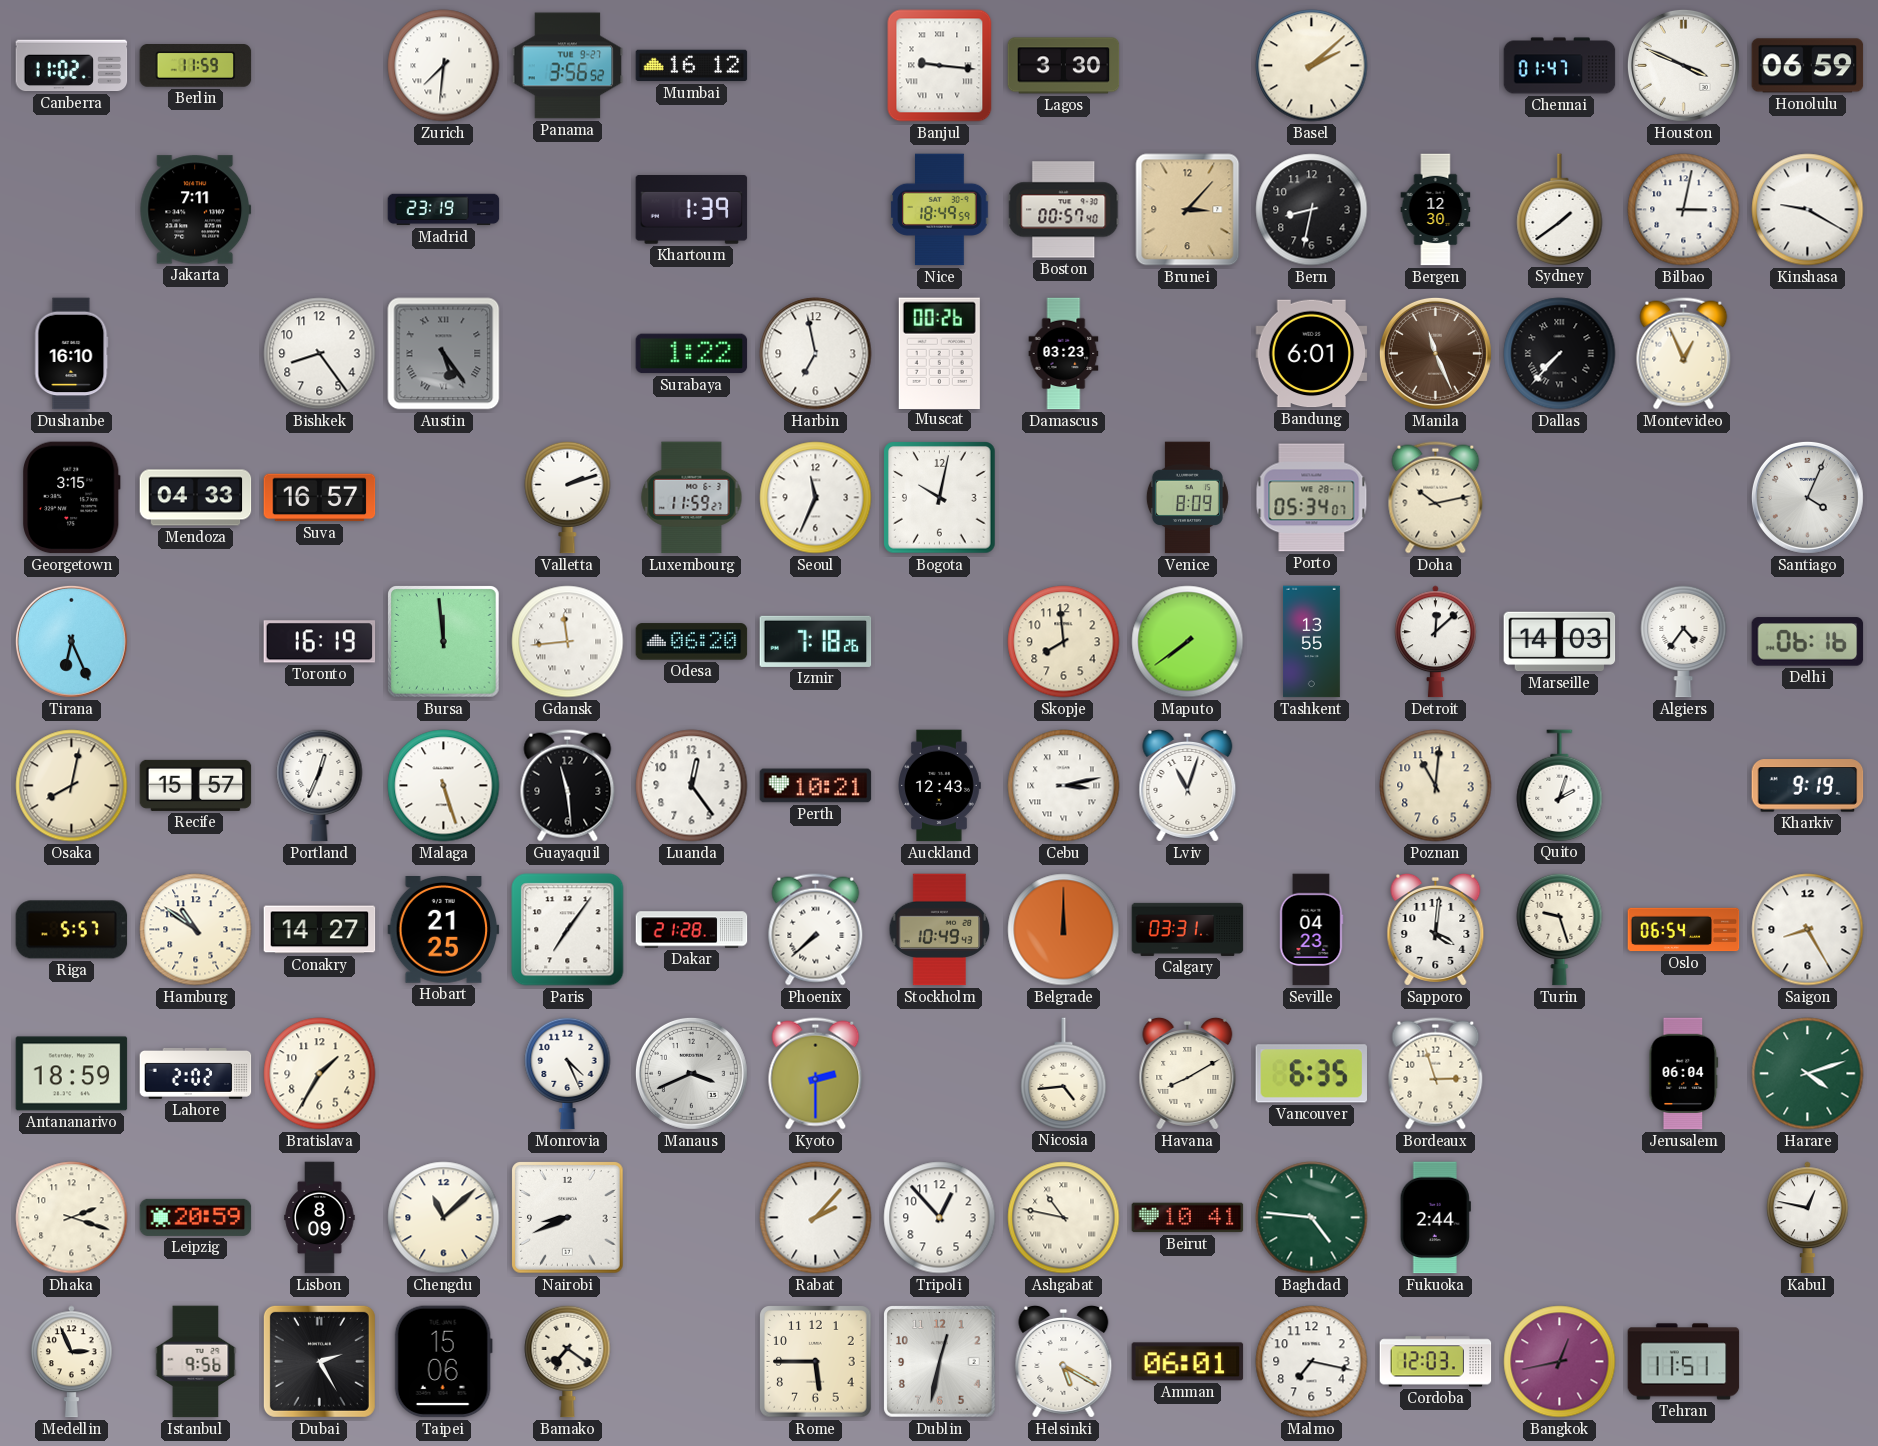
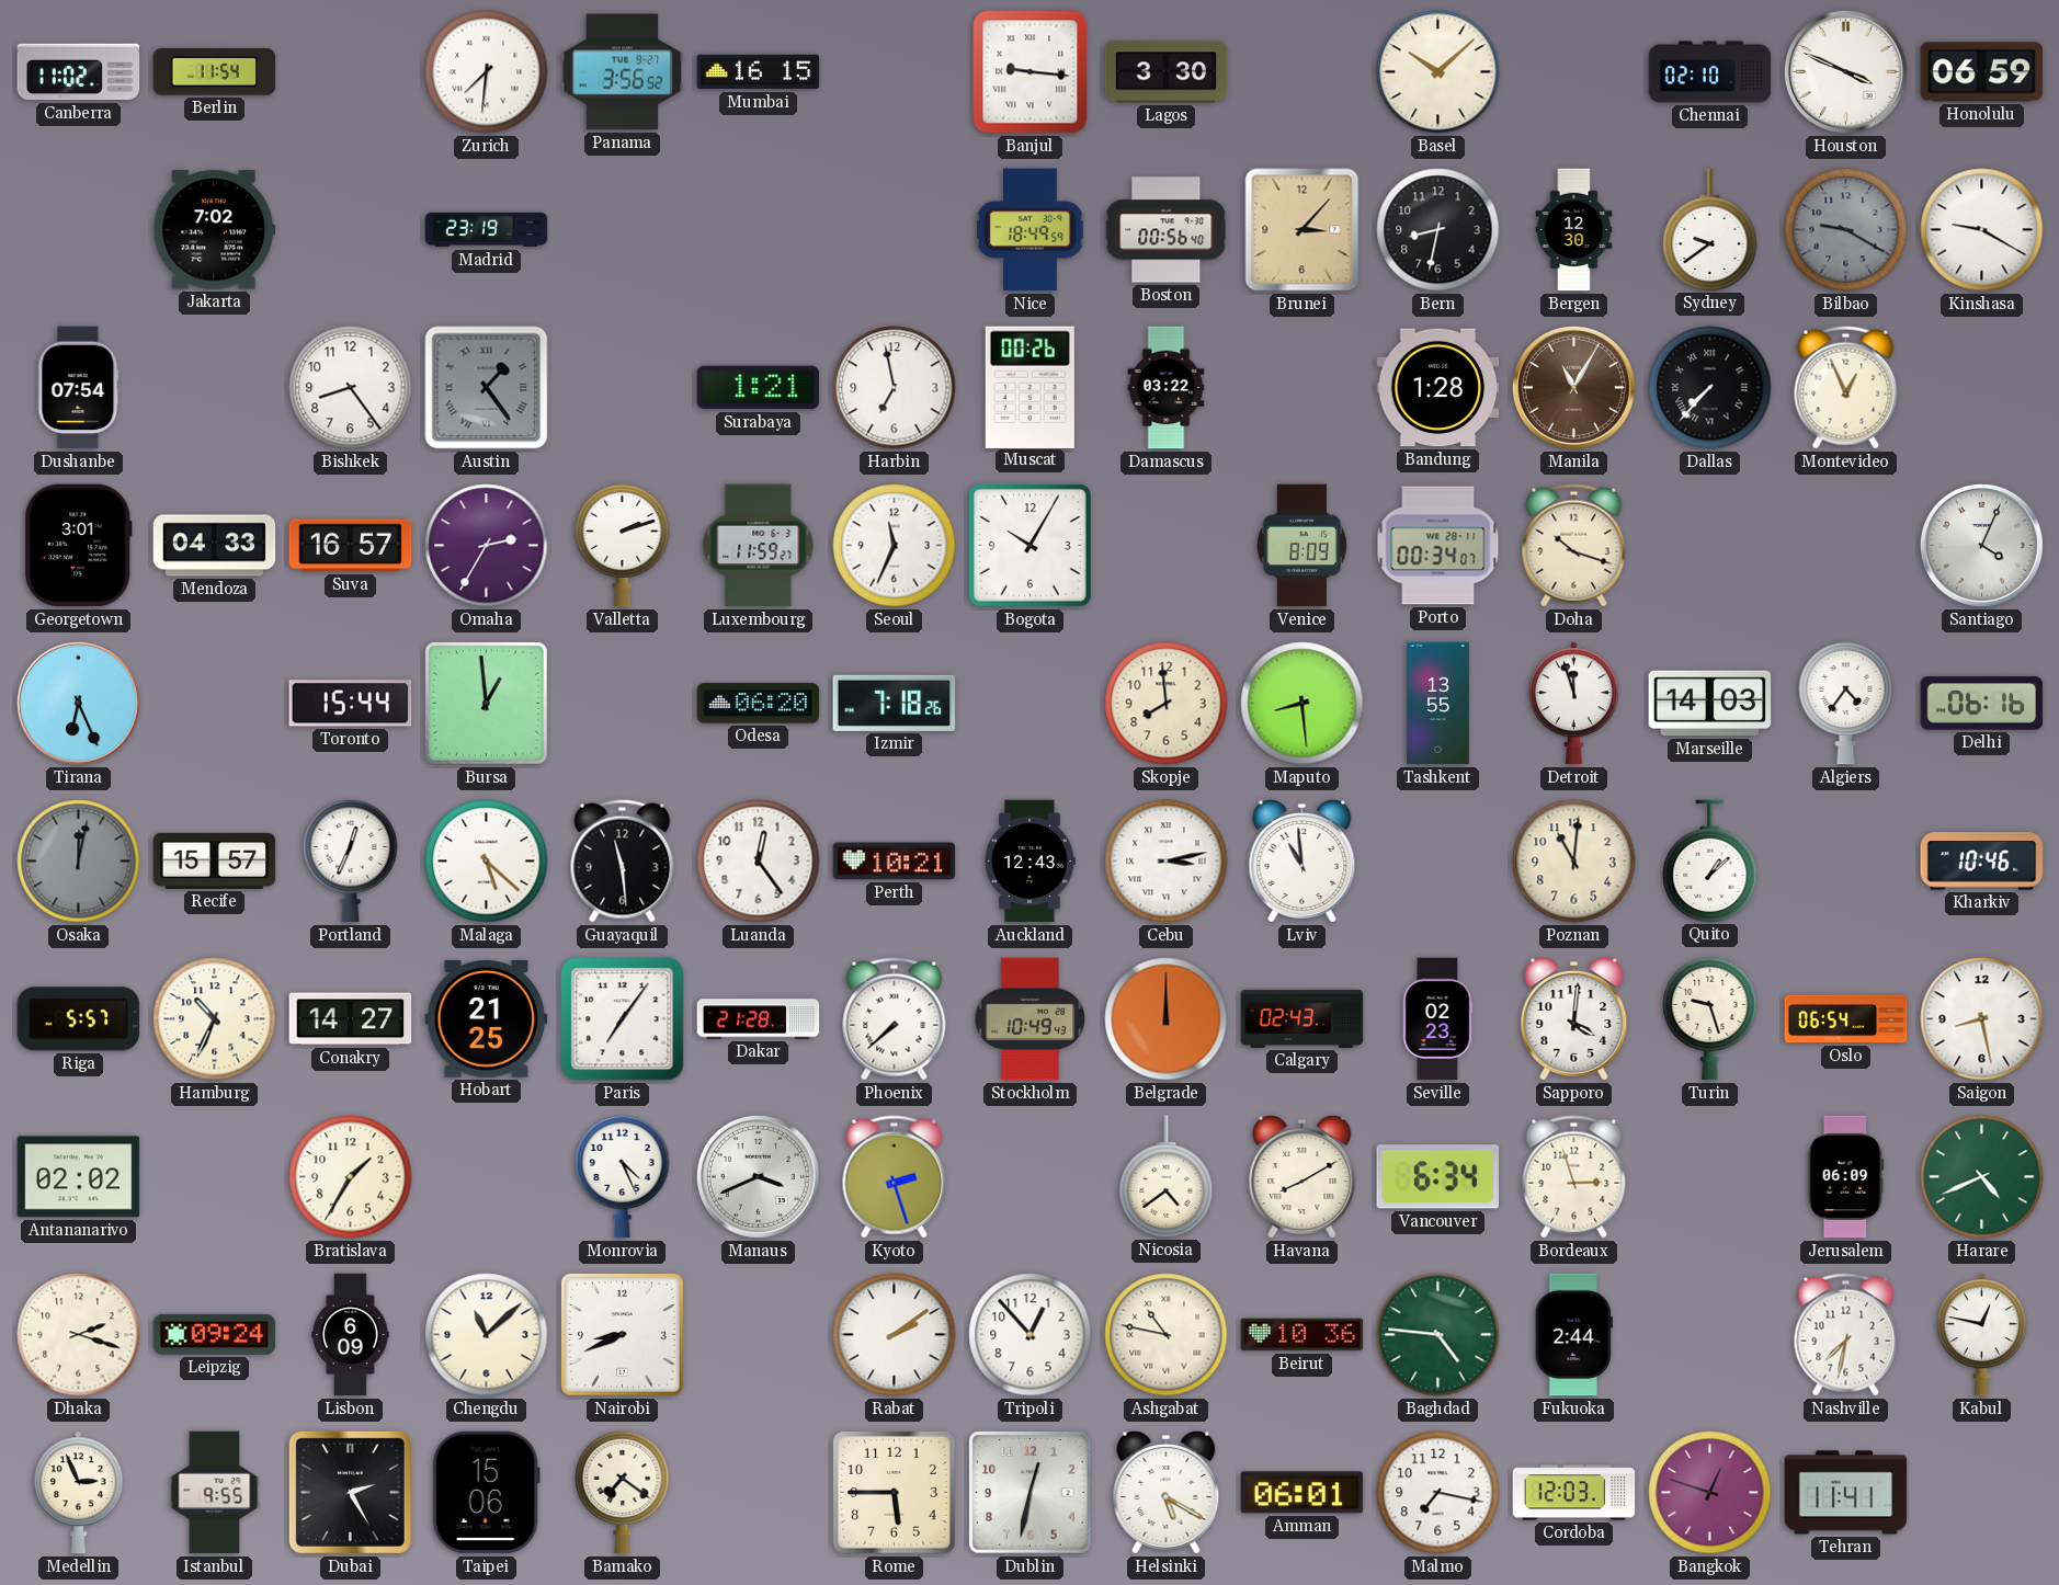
Berlin: 11:59 -> 11:54
Mumbai: 16:12 -> 16:15
Basel: 2:08 -> 10:08
Chennai: 01:47 -> 02:10
Jakarta: 7:11 -> 7:02
Khartoum: 1:39 -> none
Boston: 00:57 -> 00:56
Sydney: 1:39 -> 9:39
Bilbao: 3:02 -> 9:20
Bilbao dial: white -> grey
Dushanbe: 16:10 -> 07:54
Austin: 5:24 -> 1:24
Surabaya: 1:22 -> 1:21
Damascus: 03:23 -> 03:22
Bandung: 6:01 -> 1:28
Manila: 11:26 -> 11:05
Georgetown: 3:15 -> 3:01
Omaha: none -> 2:35
Bogota: 10:02 -> 10:05
Porto: 05:34 -> 00:34
Doha: 10:13 -> 10:18
Toronto: 16:19 -> 15:44
Bursa: 11:59 -> 12:59
Gdansk: 11:44 -> none
Maputo: 7:39 -> 8:29
Detroit: 12:08 -> 11:57
Osaka: 8:02 -> 12:02
Osaka dial: cream -> grey
Malaga: 5:27 -> 5:22
Lviv: 11:03 -> 10:59
Quito: 2:03 -> 1:08
Kharkiv: 9:19 -> 10:46
Hamburg: 10:51 -> 10:34
Calgary: 03:31 -> 02:43
Seville: 04:23 -> 02:23
Saigon: 8:25 -> 8:28
Antananarivo: 18:59 -> 02:02
Lahore: 2:02 -> none
Kyoto: 2:30 -> 2:27
Nicosia: 4:44 -> 4:39
Vancouver: 6:35 -> 6:34
Jerusalem: 06:04 -> 06:09
Harare: 4:12 -> 4:41
Leipzig: 20:59 -> 09:24
Lisbon: 8:09 -> 6:09
Rabat: 2:07 -> 2:09
Beirut: 10:41 -> 10:36
Nashville: none -> 7:32
Istanbul: 9:56 -> 9:55
Bangkok: 12:43 -> 12:48
Tehran: 11:51 -> 11:41
